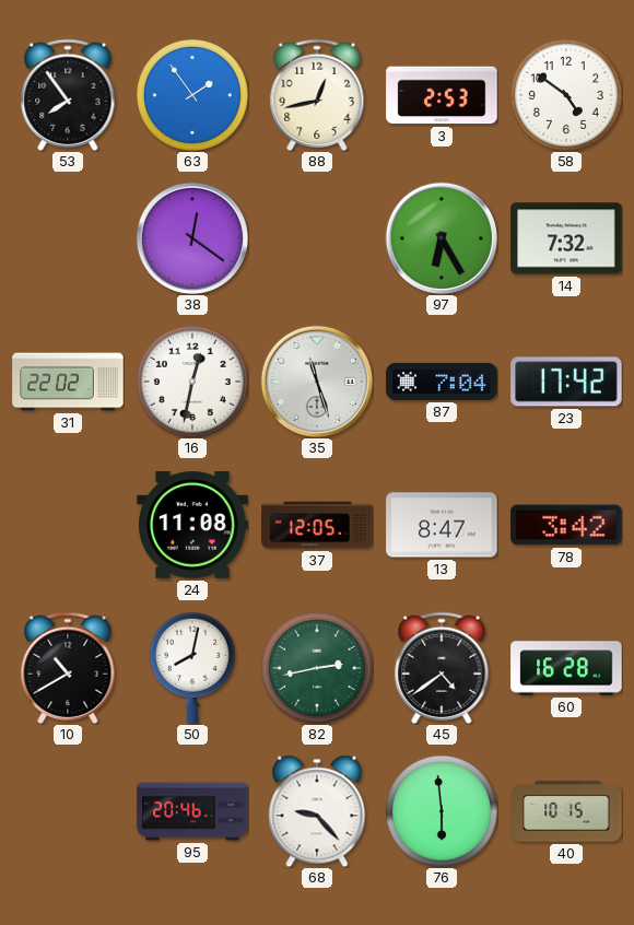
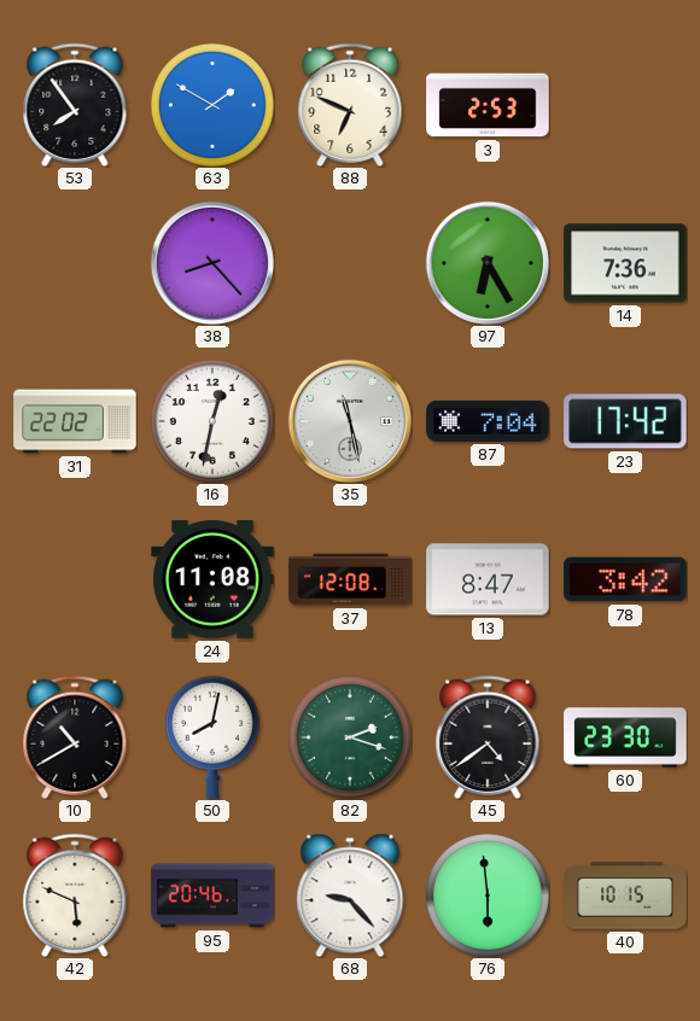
63: 1:54 -> 1:50
88: 12:43 -> 6:49
58: 4:51 -> none
38: 12:21 -> 8:23
14: 7:32 -> 7:36
35: 11:27 -> 11:28
37: 12:05 -> 12:08
82: 2:43 -> 2:18
60: 16:28 -> 23:30
42: none -> 5:49
